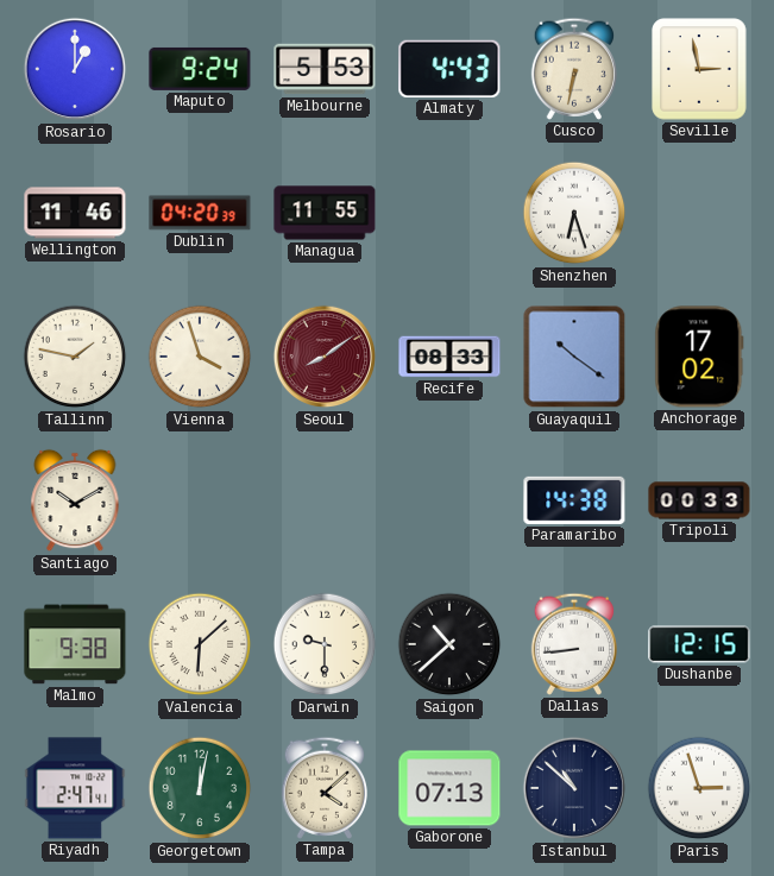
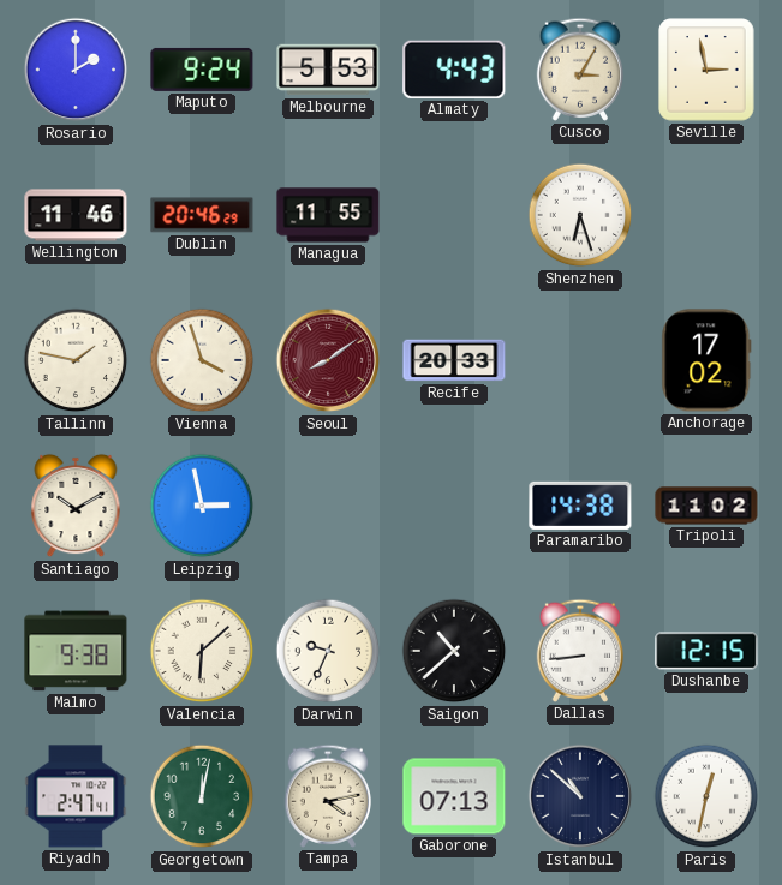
Rosario: 1:00 -> 2:00
Cusco: 6:32 -> 3:05
Dublin: 04:20 -> 20:46
Recife: 08:33 -> 20:33
Guayaquil: 10:21 -> none
Leipzig: none -> 2:58
Tripoli: 00:33 -> 11:02
Darwin: 9:30 -> 9:34
Tampa: 4:08 -> 4:13
Paris: 2:57 -> 12:32
